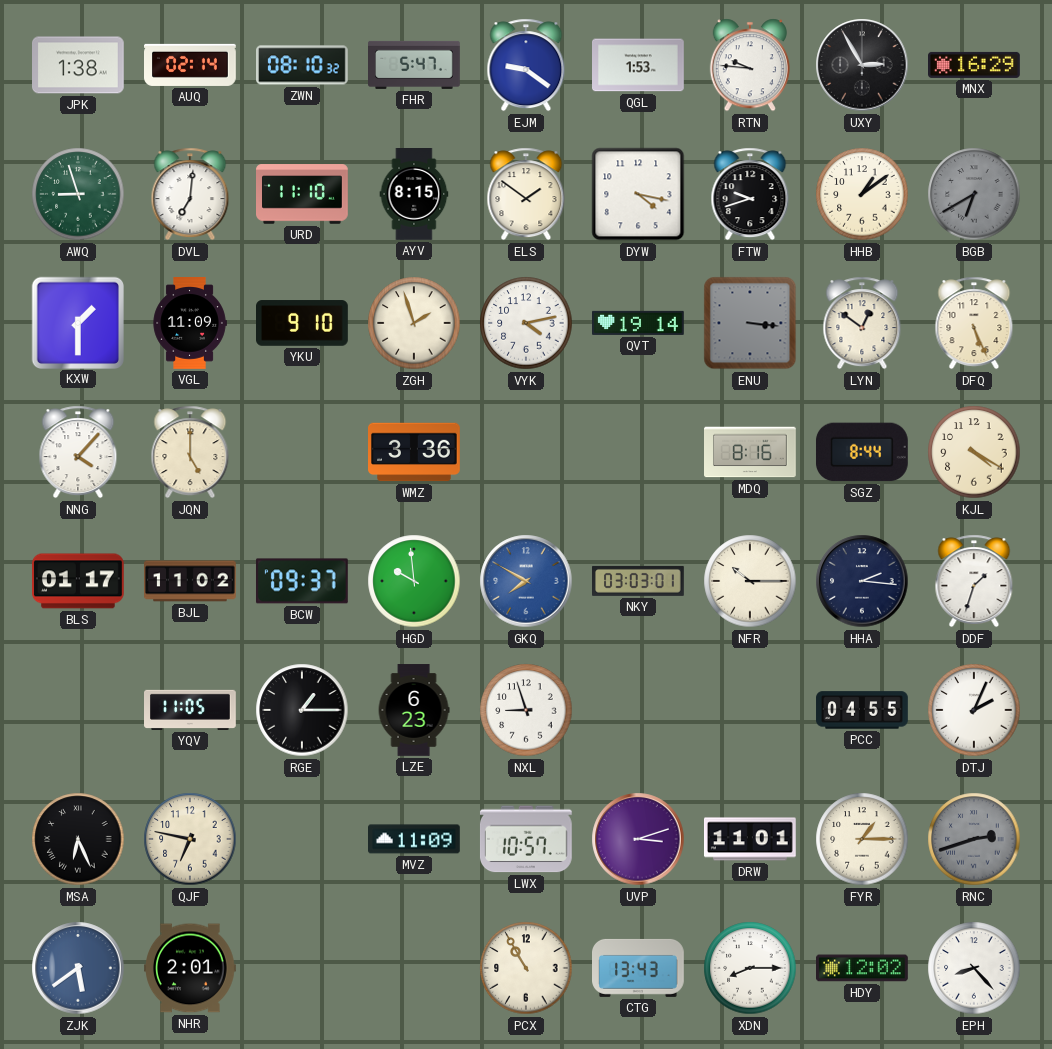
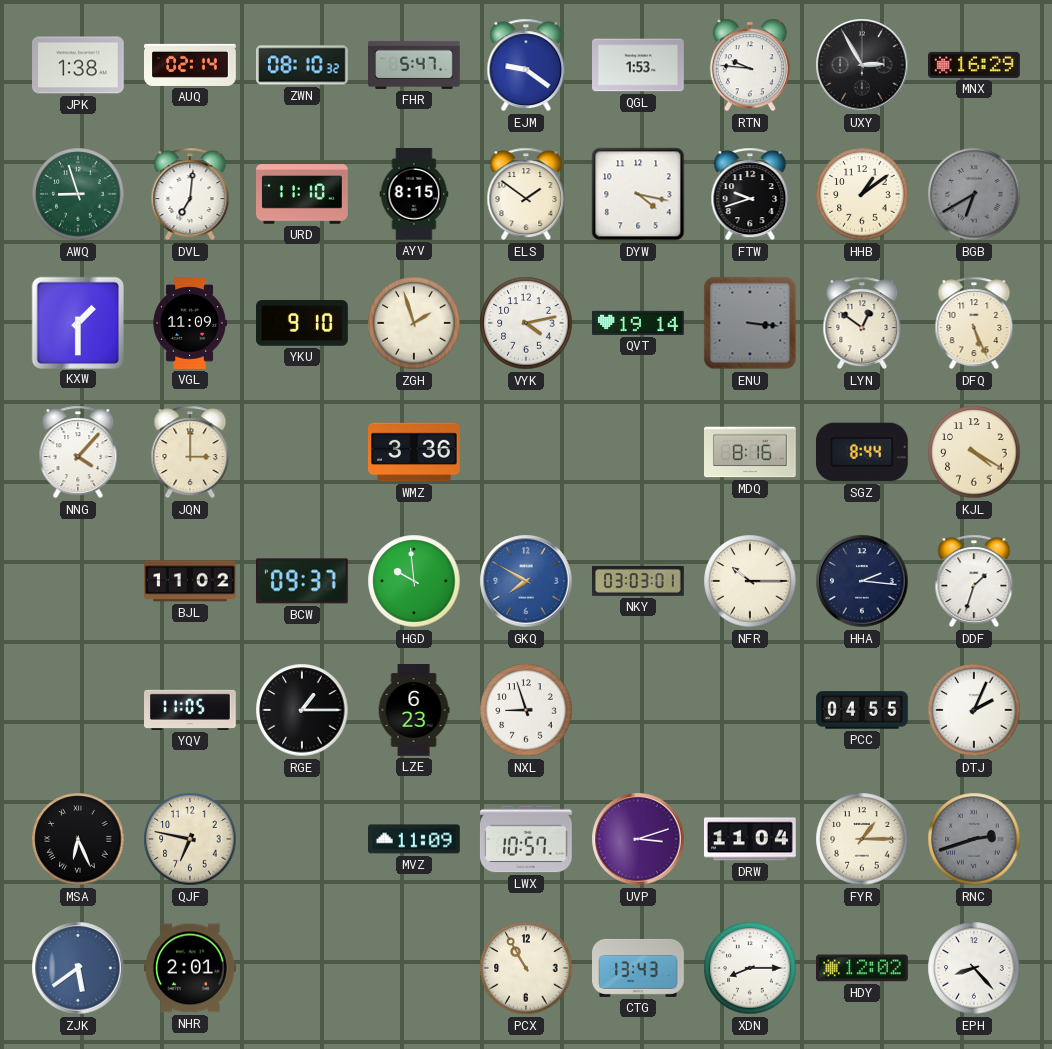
JQN: 5:00 -> 3:00
BLS: 01:17 -> none
DRW: 11:01 -> 11:04
